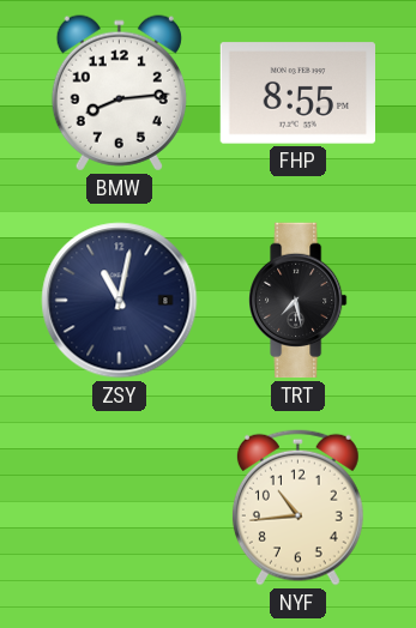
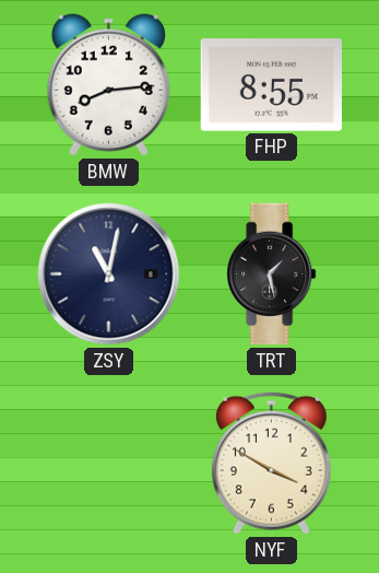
TRT: 7:28 -> 1:28
NYF: 10:44 -> 3:50
